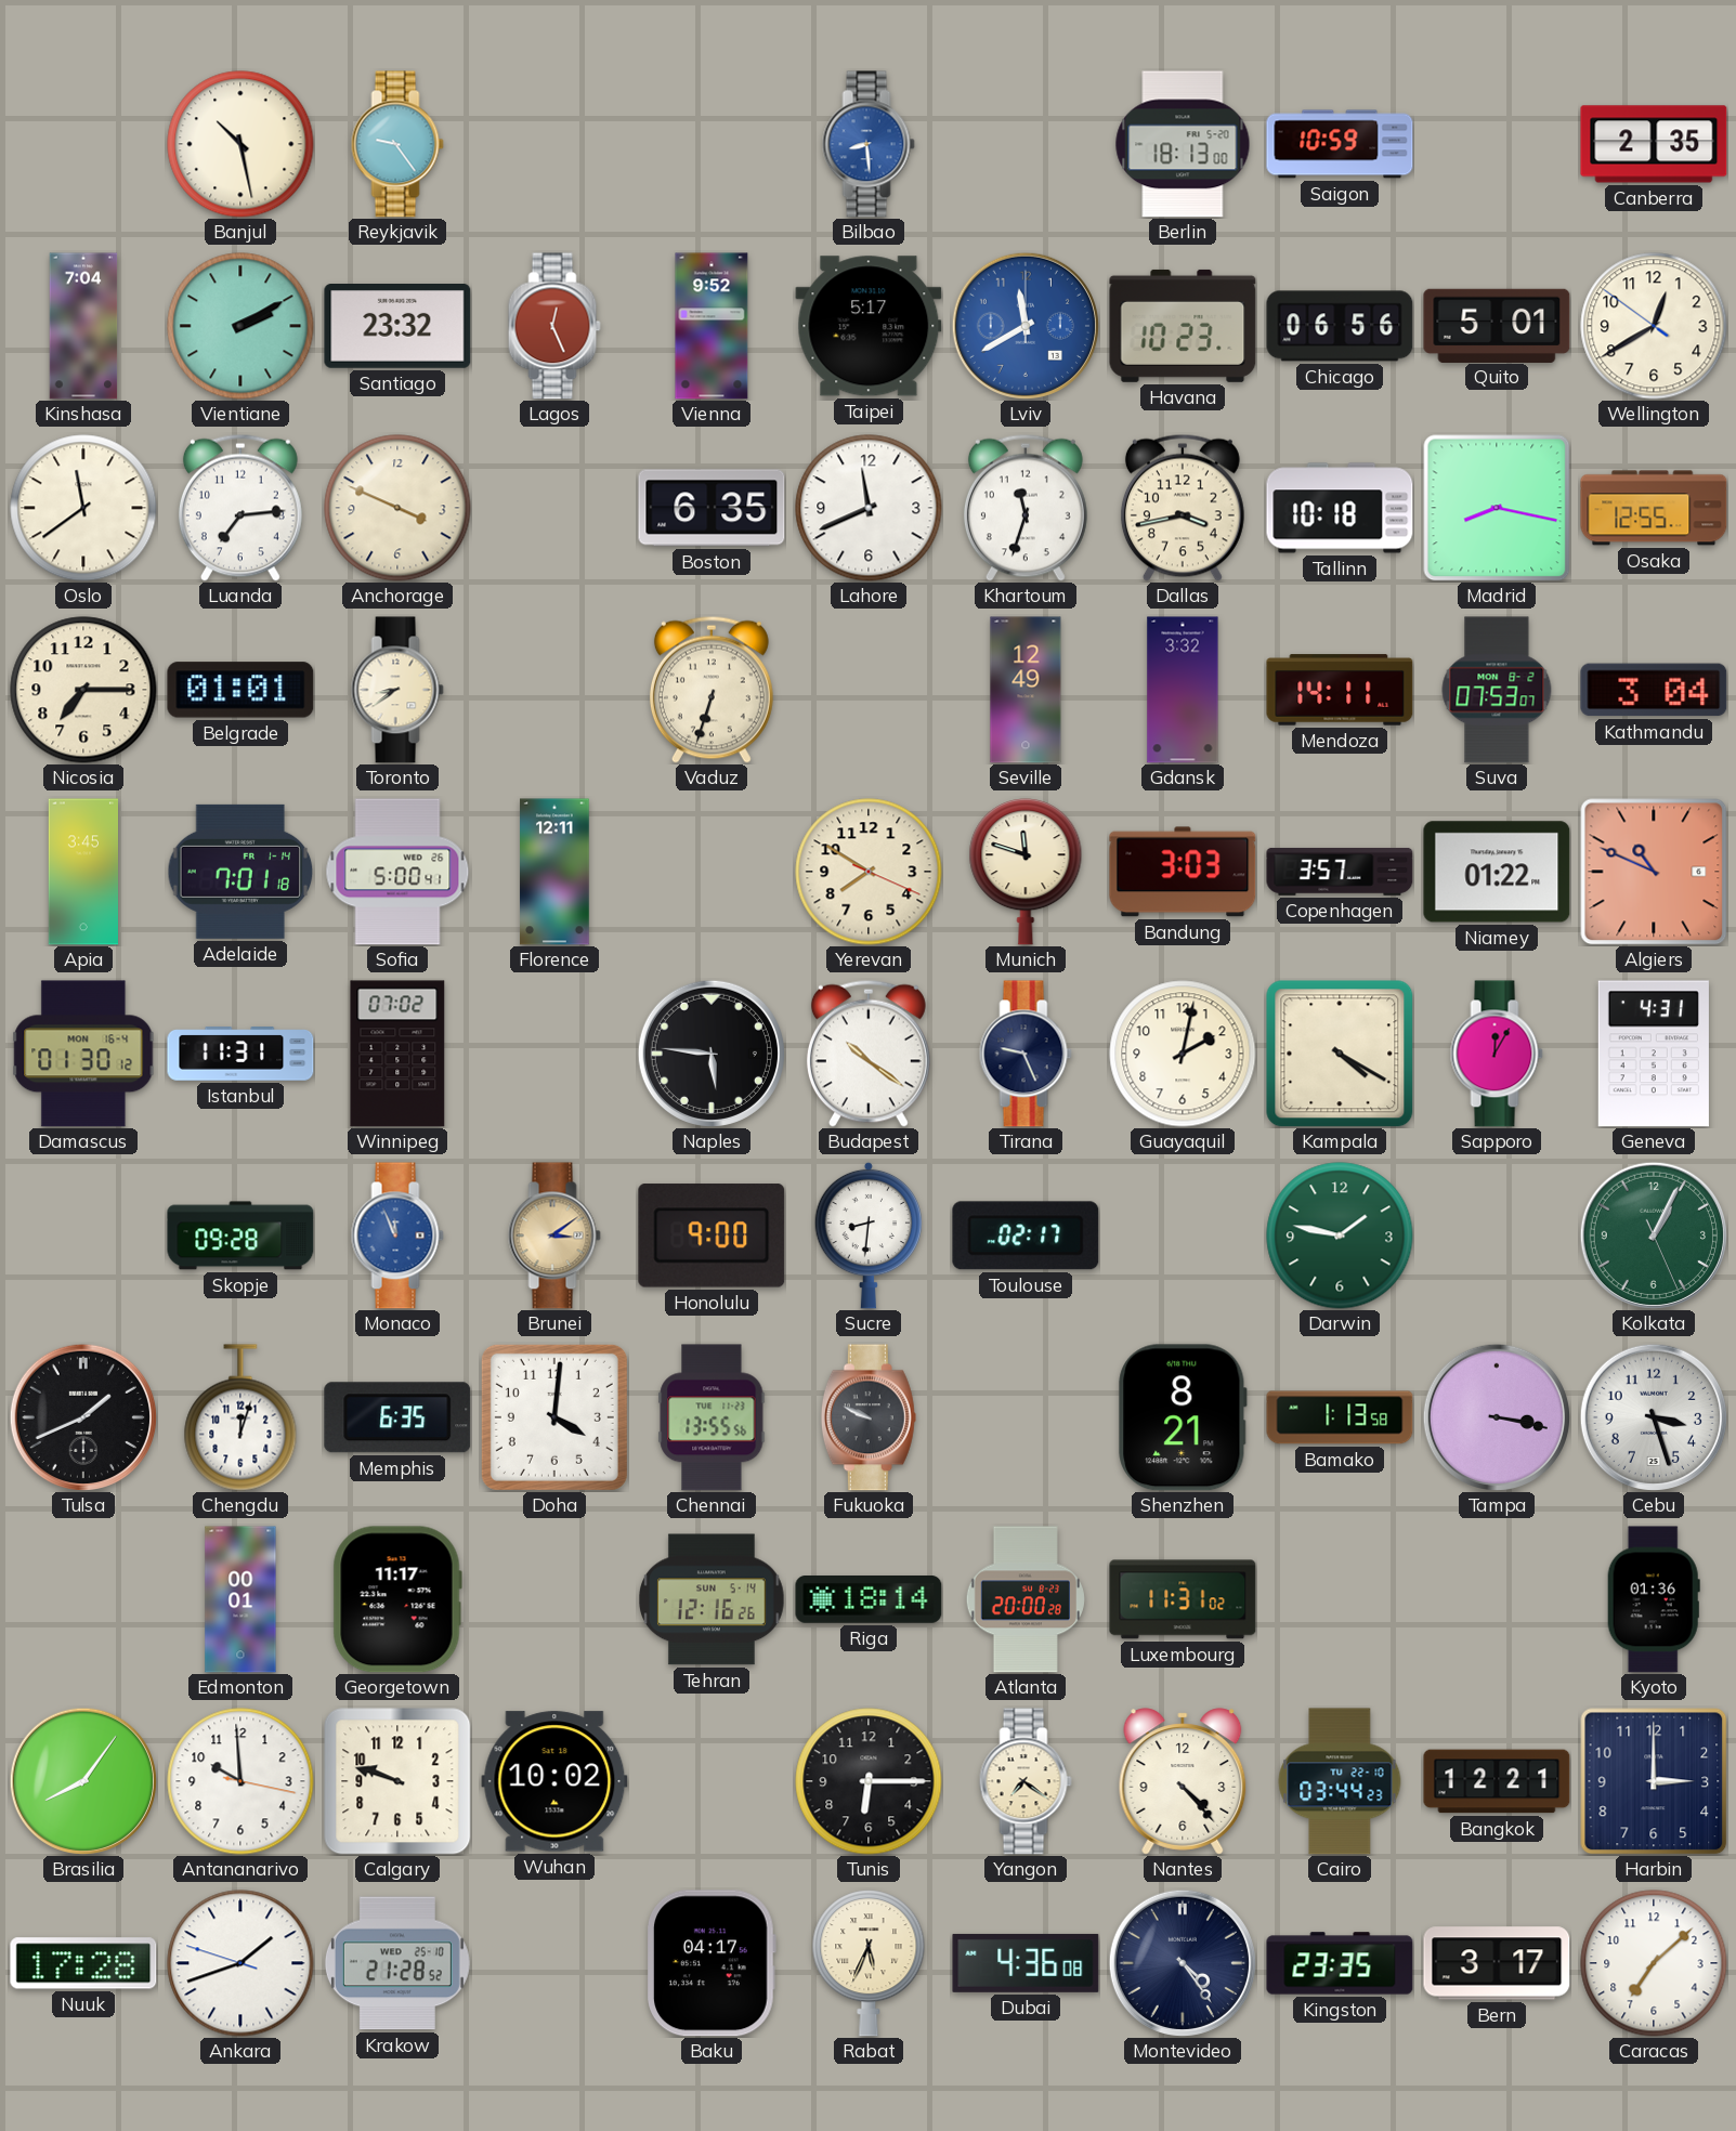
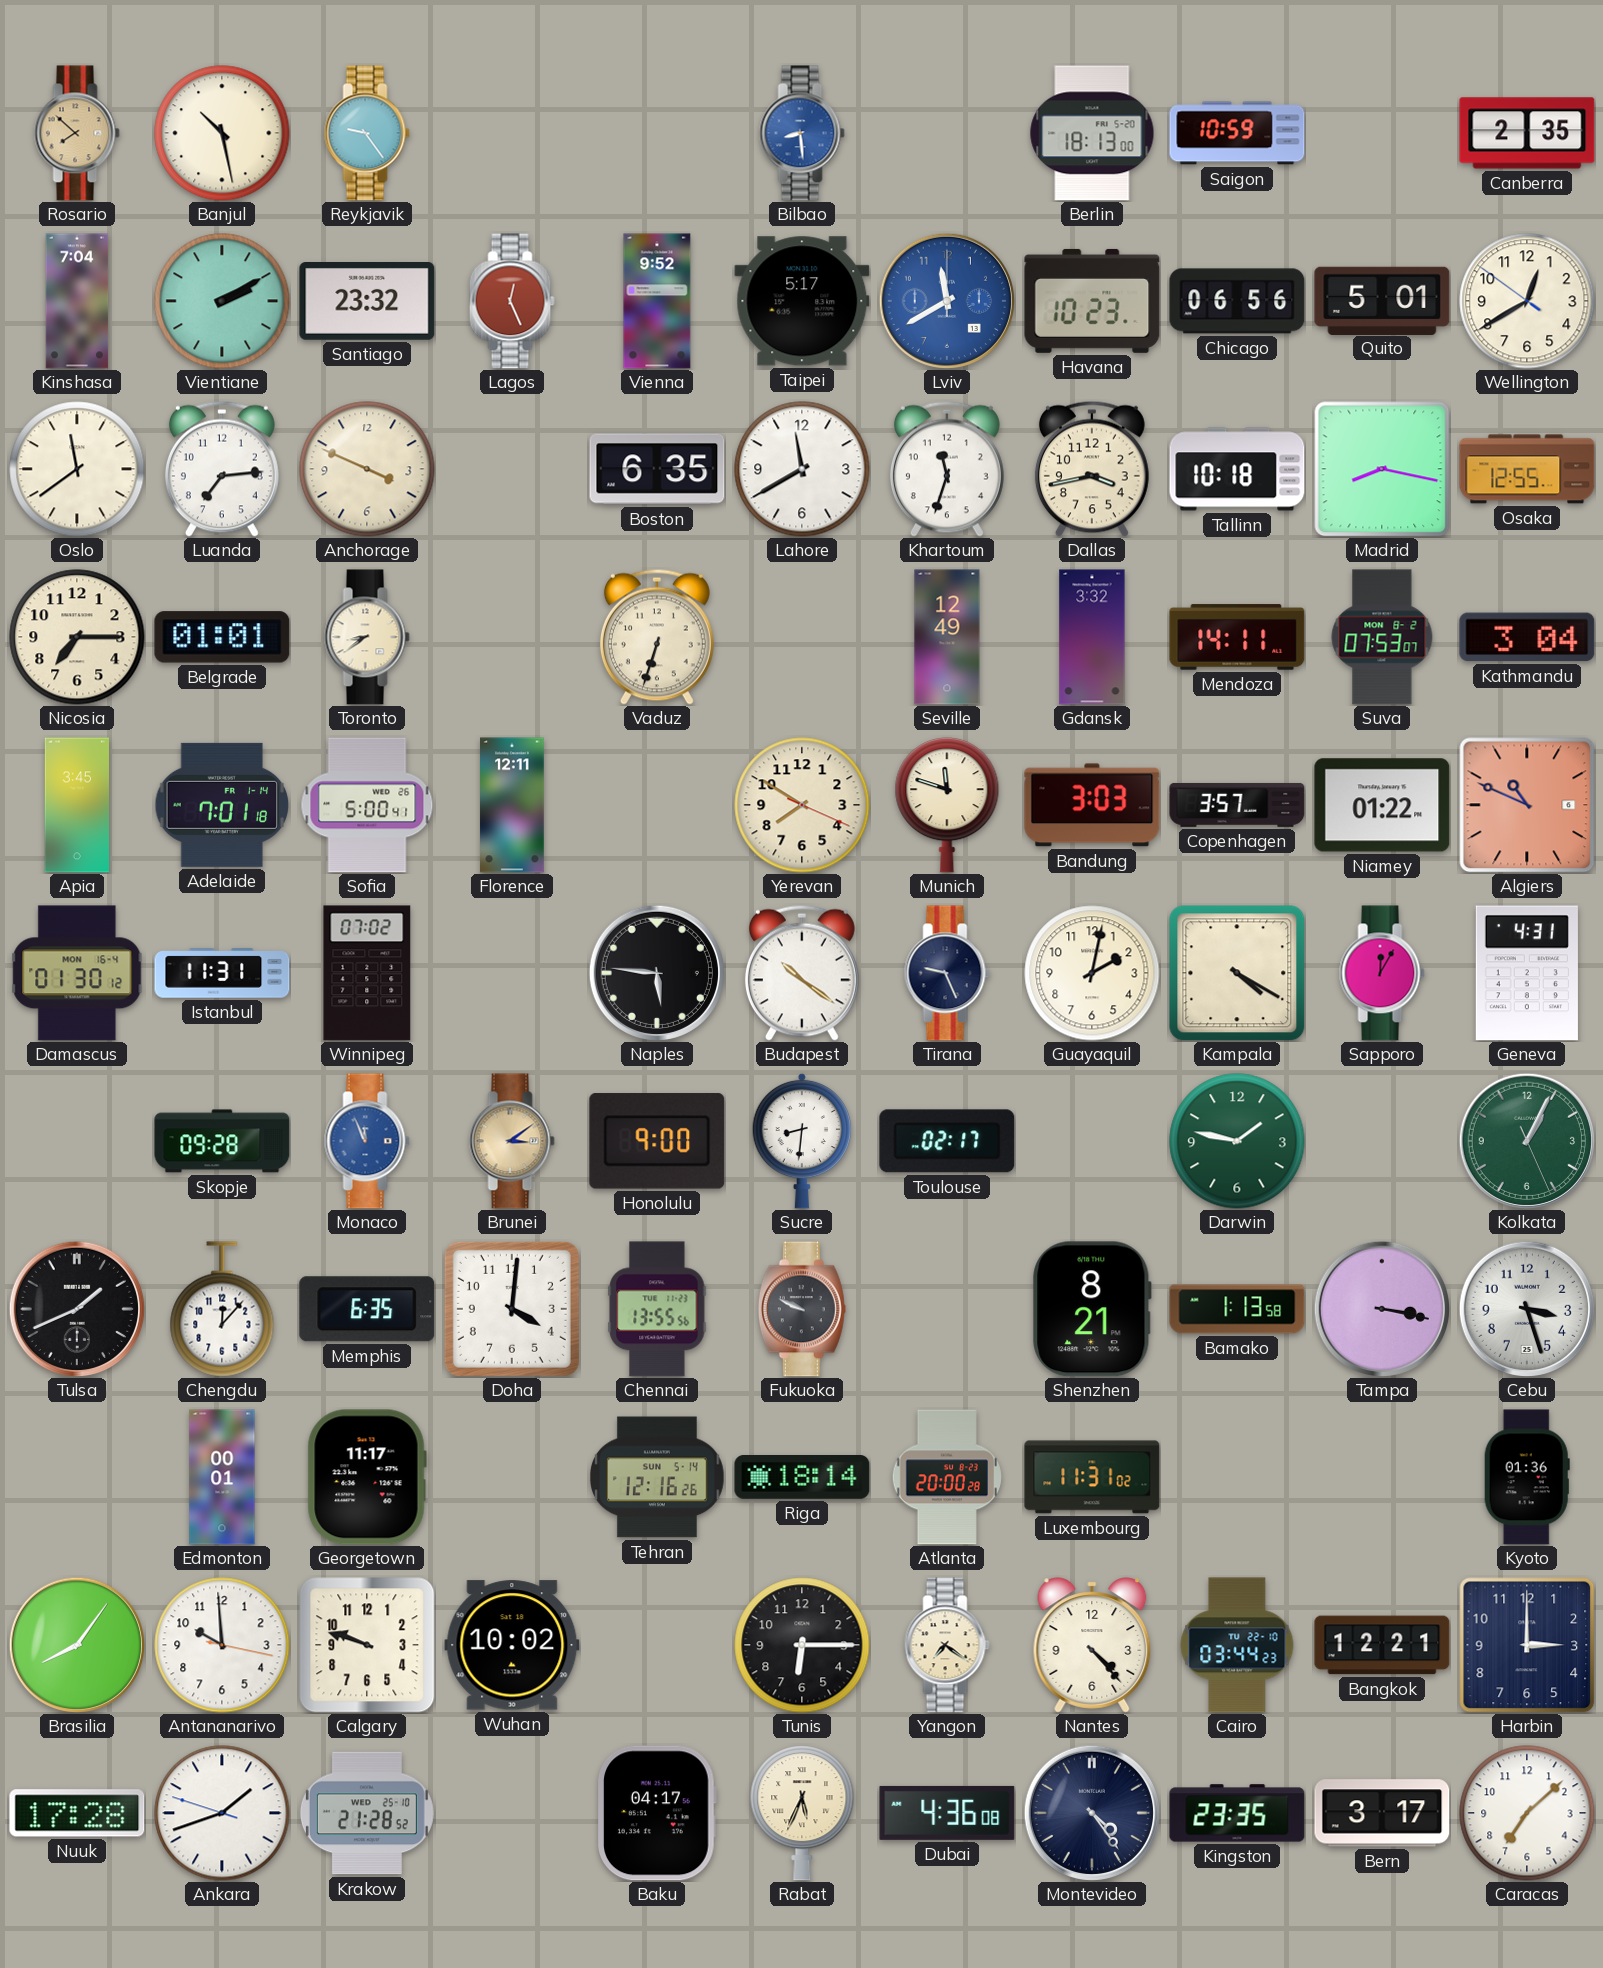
Rosario: none -> 7:52
Lahore: 11:41 -> 11:40
Chengdu: 12:03 -> 12:07
